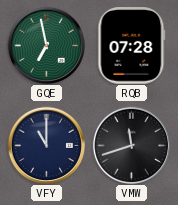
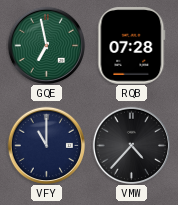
VMW: 11:42 -> 4:37
